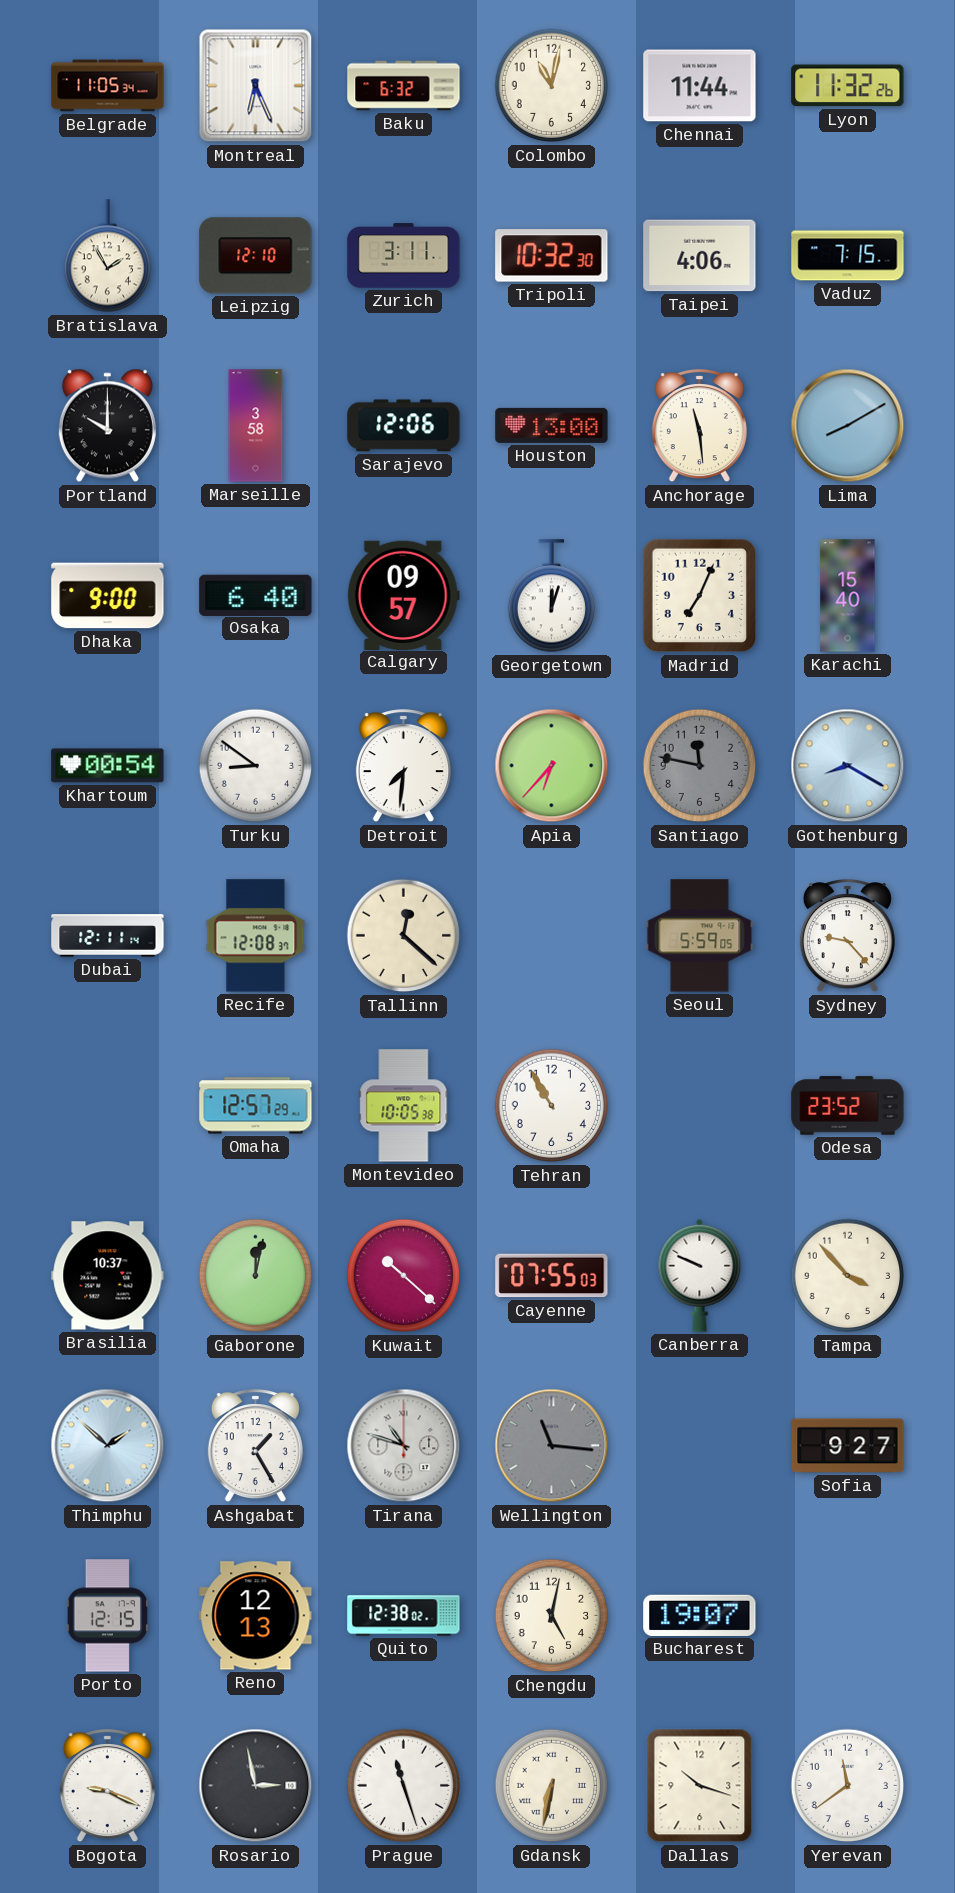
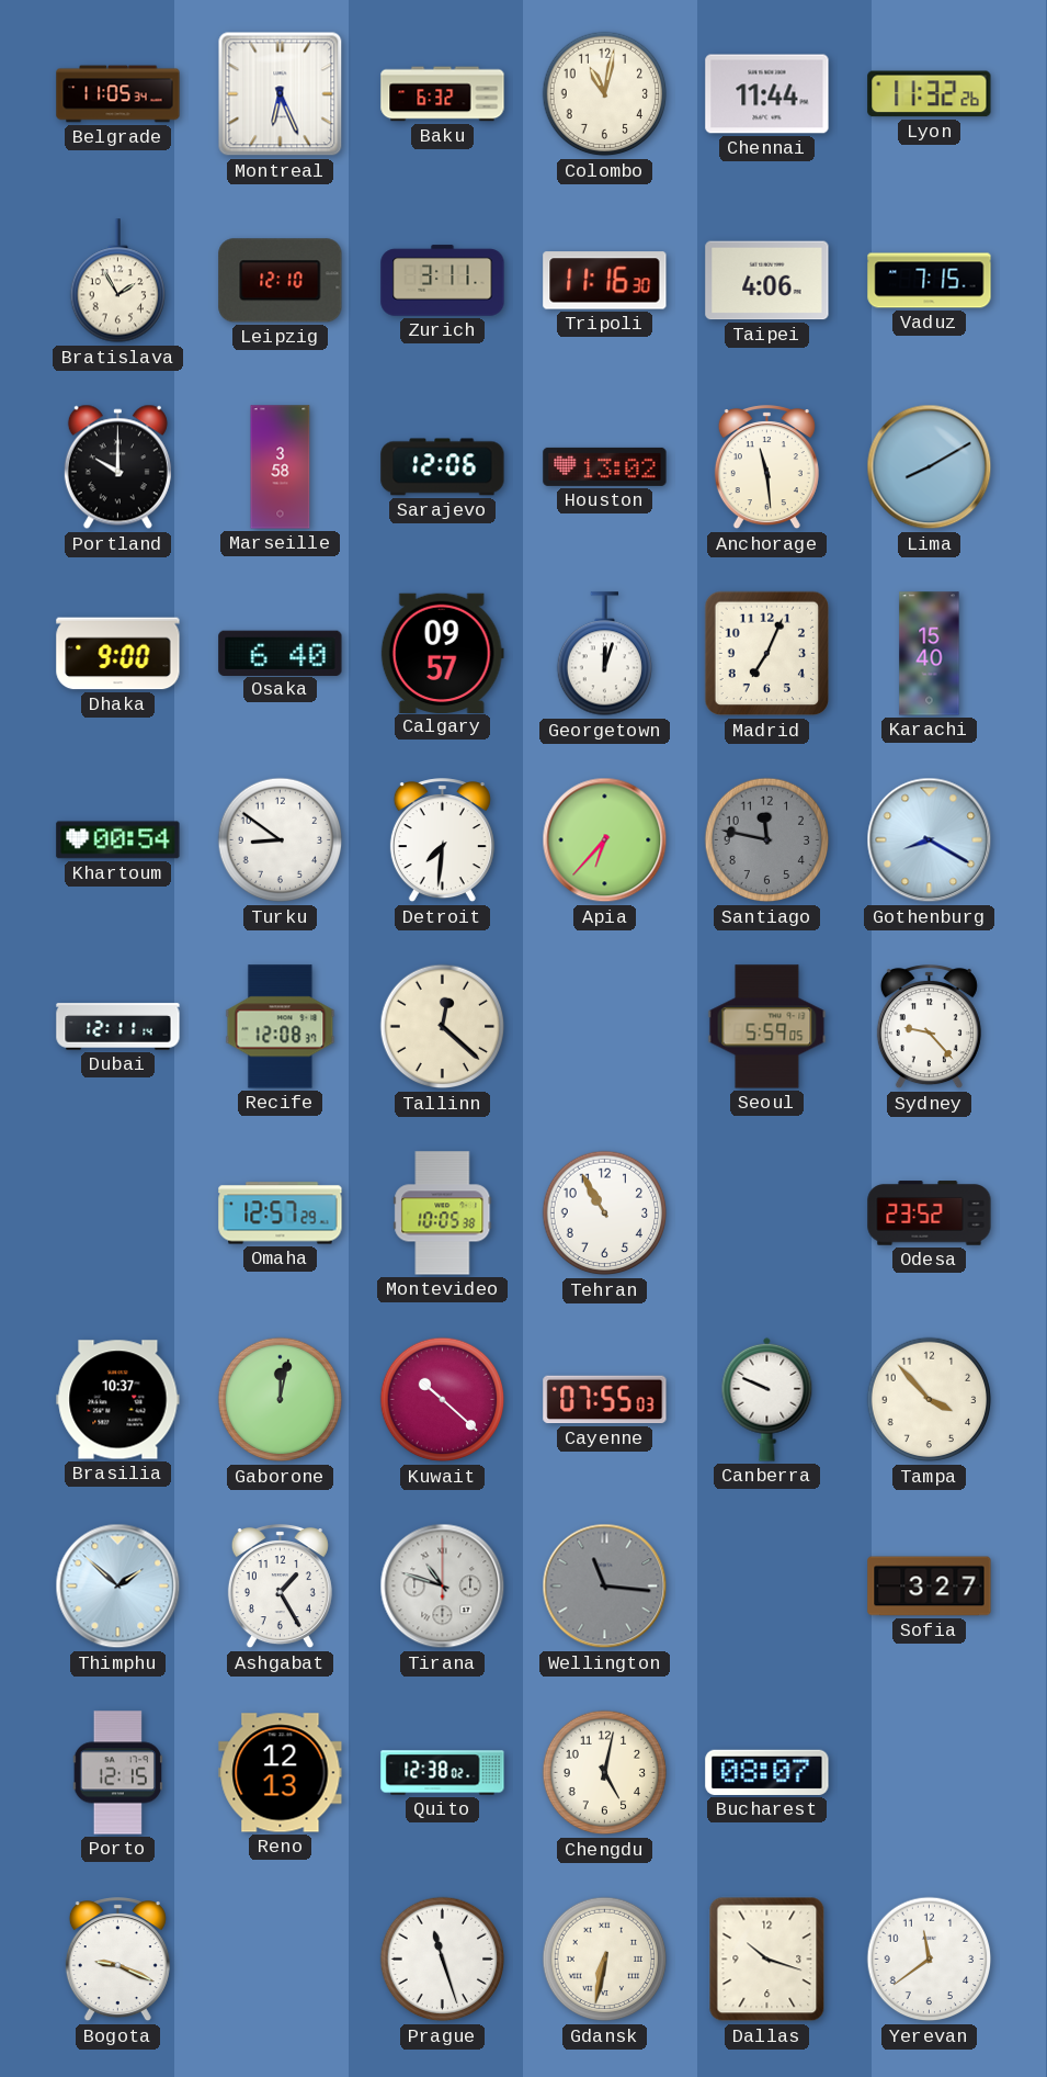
Tripoli: 10:32 -> 11:16
Houston: 13:00 -> 13:02
Sofia: 9:27 -> 3:27
Bucharest: 19:07 -> 08:07
Rosario: 2:58 -> none
